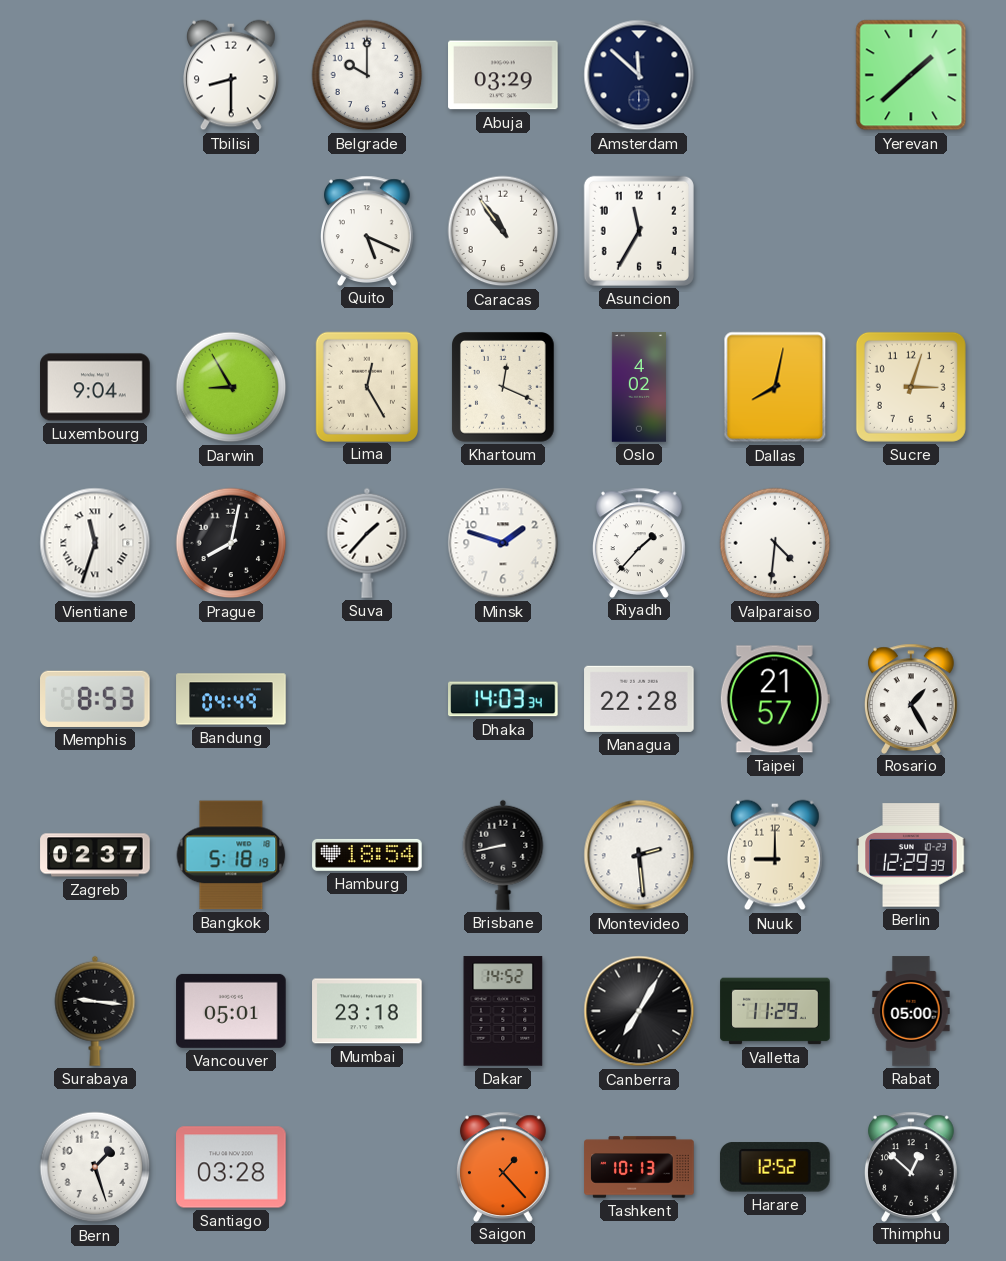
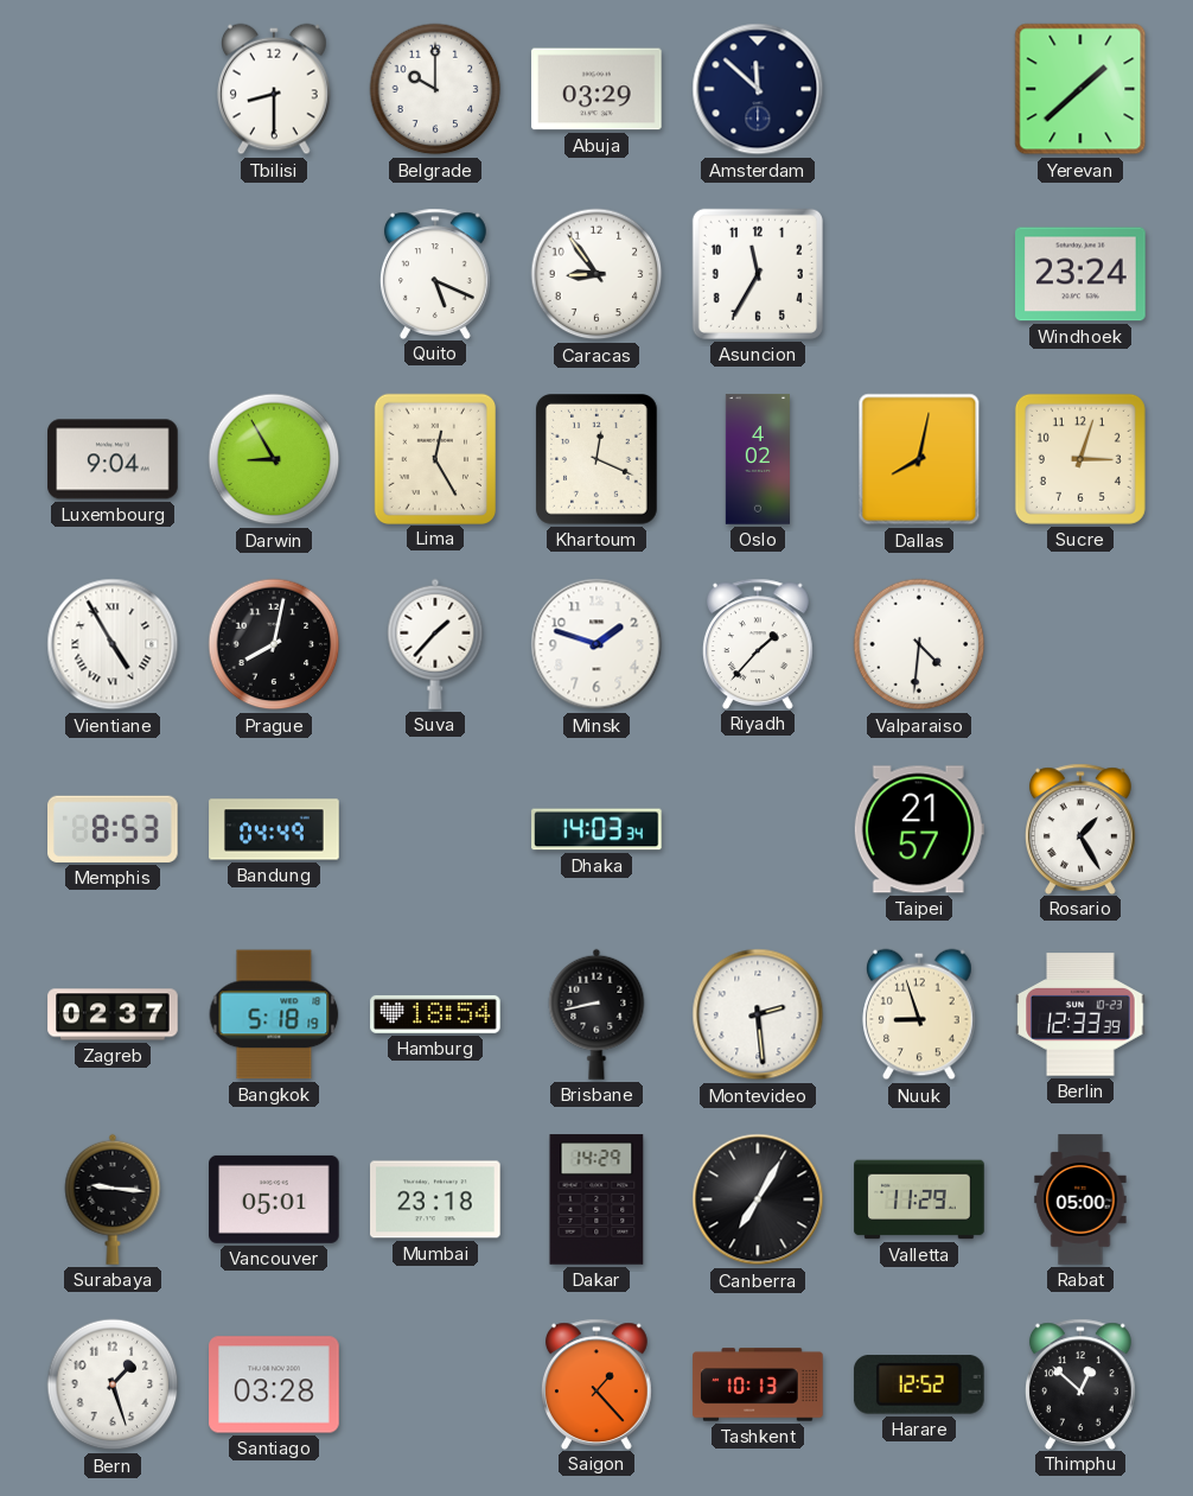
Caracas: 10:54 -> 8:54
Windhoek: none -> 23:24
Vientiane: 11:33 -> 4:55
Managua: 22:28 -> none
Nuuk: 9:00 -> 8:57
Berlin: 12:29 -> 12:33
Dakar: 14:52 -> 14:29
